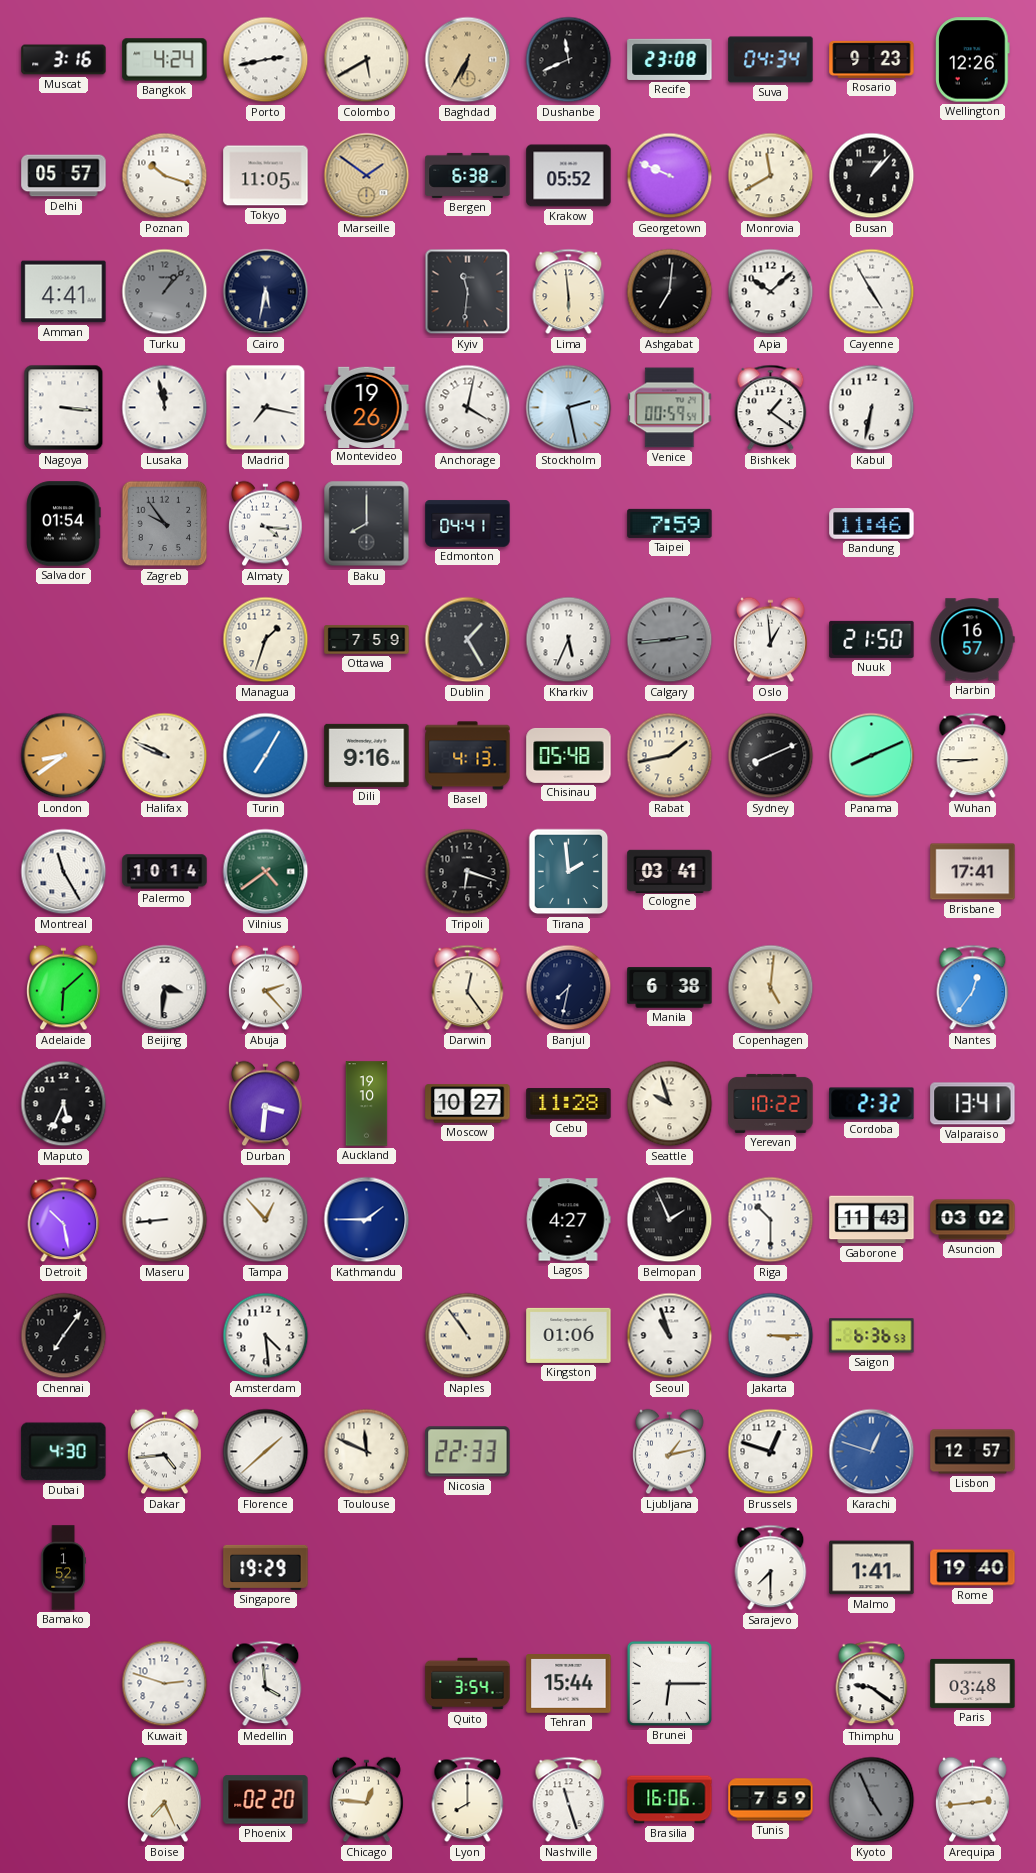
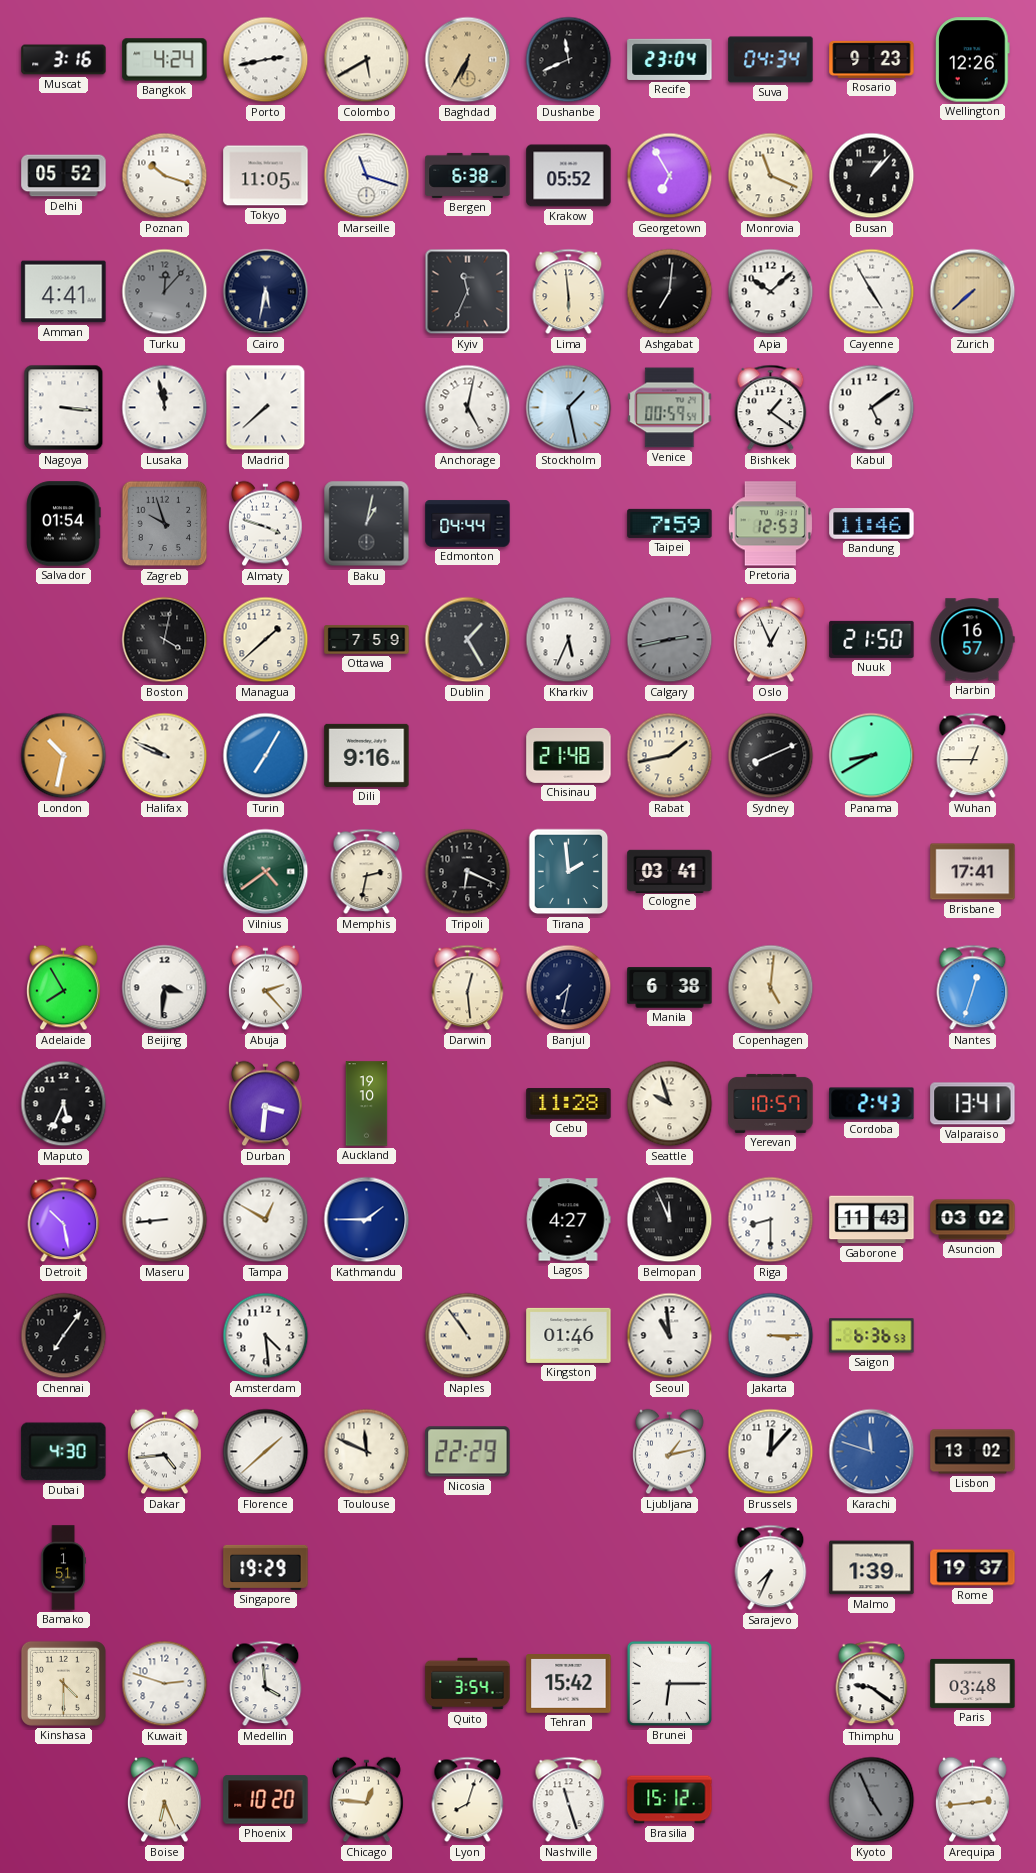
Recife: 23:08 -> 23:04
Delhi: 05:57 -> 05:52
Marseille: 1:51 -> 11:18
Marseille dial: champagne -> white
Georgetown: 9:49 -> 6:55
Monrovia: 11:40 -> 11:19
Turku: 1:07 -> 12:07
Kyiv: 11:31 -> 11:34
Zurich: none -> 7:38
Madrid: 7:17 -> 7:38
Montevideo: 19:26 -> none
Anchorage: 4:02 -> 5:02
Stockholm: 2:28 -> 1:28
Kabul: 6:32 -> 5:09
Zagreb: 9:54 -> 9:57
Almaty: 4:16 -> 3:48
Baku: 8:00 -> 1:02
Edmonton: 04:41 -> 04:44
Pretoria: none -> 12:53
Boston: none -> 4:02
Managua: 1:33 -> 1:38
Calgary: 2:44 -> 2:43
Oslo: 12:59 -> 12:56
London: 8:39 -> 10:32
Basel: 4:13 -> none
Chisinau: 05:48 -> 21:48
Panama: 8:11 -> 8:40
Wuhan: 8:45 -> 12:45
Montreal: 11:25 -> none
Palermo: 10:14 -> none
Memphis: none -> 2:32
Tripoli: 6:18 -> 6:19
Adelaide: 6:08 -> 7:55
Darwin: 12:24 -> 12:29
Nantes: 12:36 -> 12:33
Moscow: 10:27 -> none
Yerevan: 10:22 -> 10:57
Cordoba: 2:32 -> 2:43
Tampa: 12:53 -> 12:50
Belmopan: 1:56 -> 11:56
Riga: 10:30 -> 8:30
Kingston: 01:06 -> 01:46
Seoul: 10:57 -> 10:59
Nicosia: 22:33 -> 22:29
Brussels: 12:48 -> 12:07
Karachi: 12:48 -> 11:48
Lisbon: 12:57 -> 13:02
Bamako: 1:52 -> 1:51
Sarajevo: 7:30 -> 7:34
Malmo: 1:41 -> 1:39
Rome: 19:40 -> 19:37
Kinshasa: none -> 4:30
Tehran: 15:44 -> 15:42
Boise: 7:26 -> 6:26
Phoenix: 02:20 -> 10:20
Lyon: 8:00 -> 8:03
Brasilia: 16:06 -> 15:12
Tunis: 7:59 -> none
